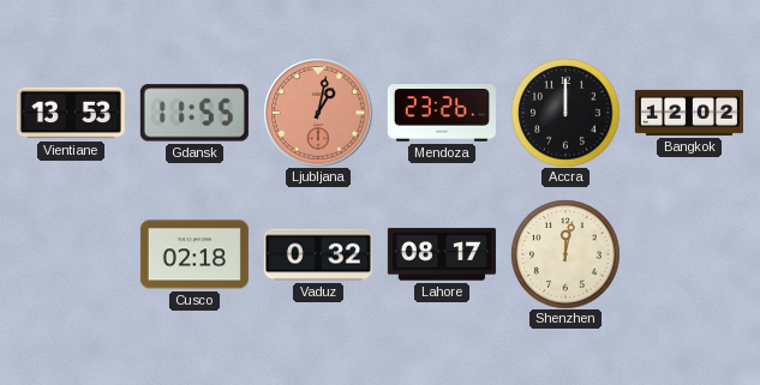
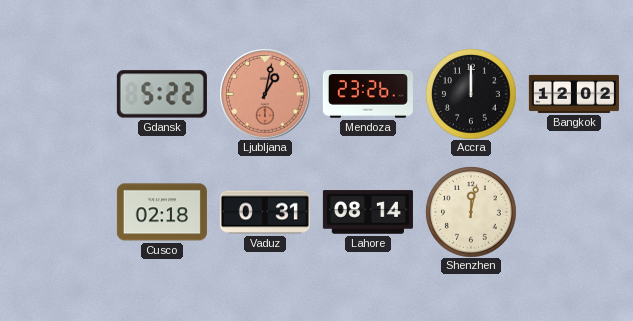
Vientiane: 13:53 -> none
Gdansk: 11:55 -> 5:22
Vaduz: 0:32 -> 0:31
Lahore: 08:17 -> 08:14
